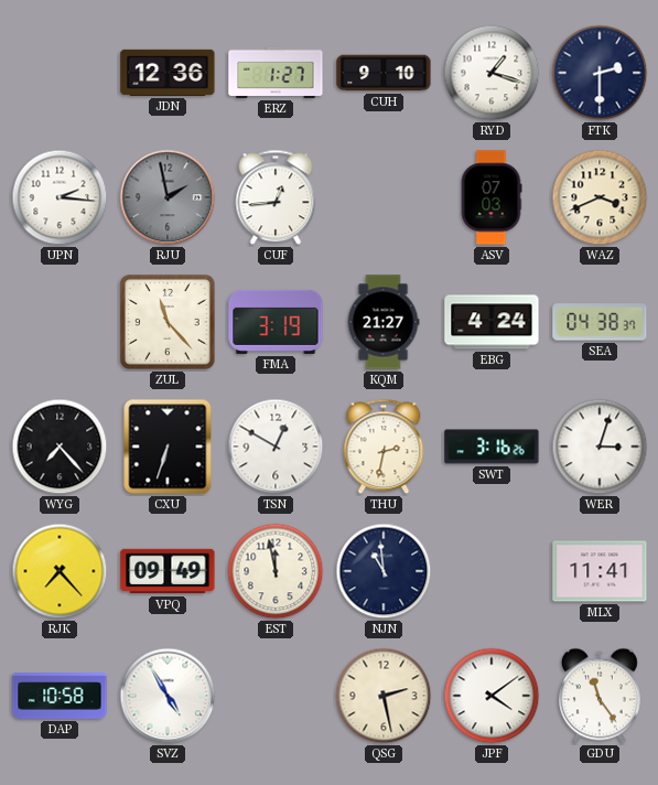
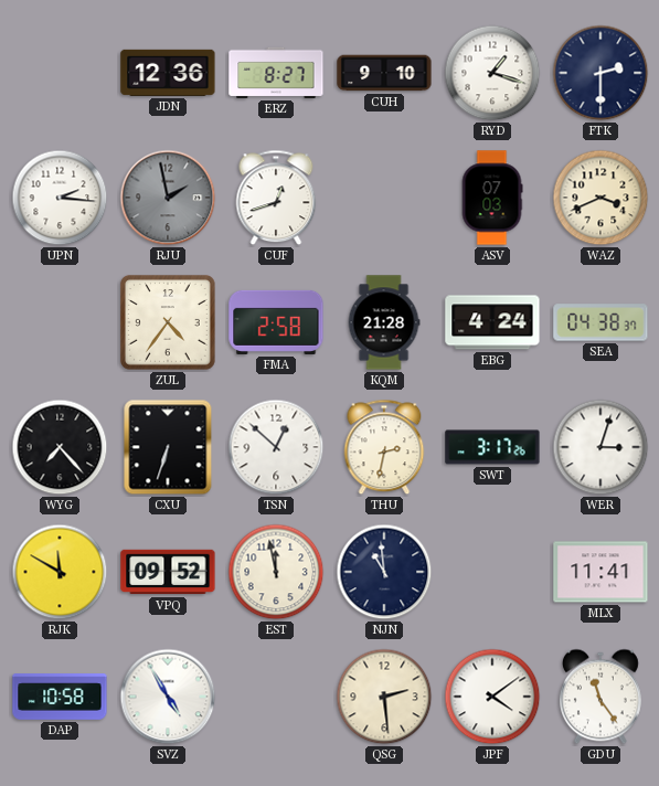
ERZ: 1:27 -> 8:27
CUF: 12:44 -> 12:42
ZUL: 11:23 -> 4:36
FMA: 3:19 -> 2:58
KQM: 21:27 -> 21:28
TSN: 12:50 -> 12:52
SWT: 3:16 -> 3:17
RJK: 7:23 -> 11:50
VPQ: 09:49 -> 09:52
QSG: 2:28 -> 2:29
